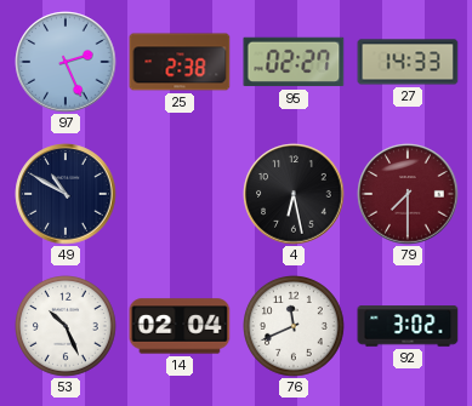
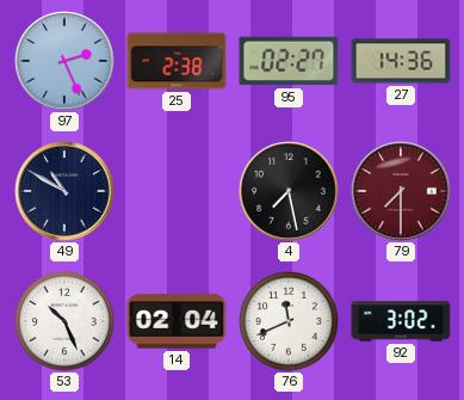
27: 14:33 -> 14:36
4: 6:28 -> 7:28
